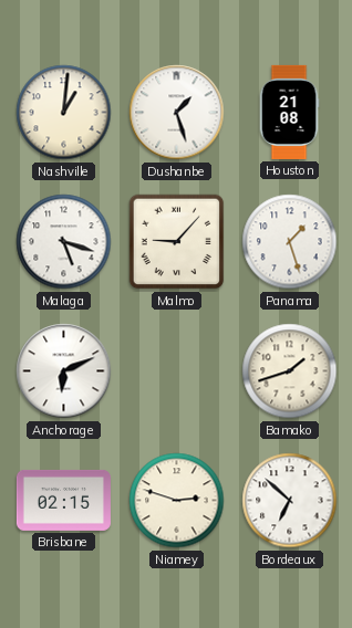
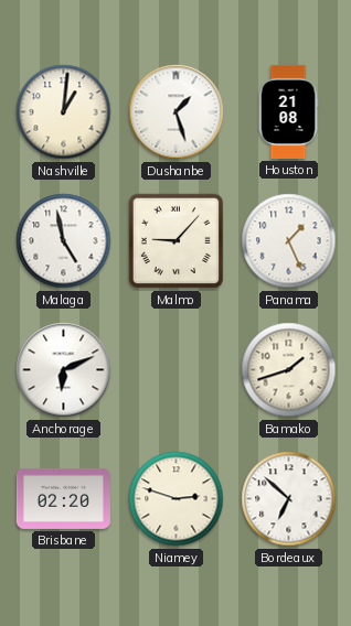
Malaga: 5:18 -> 4:58
Panama: 1:27 -> 1:26
Brisbane: 02:15 -> 02:20
